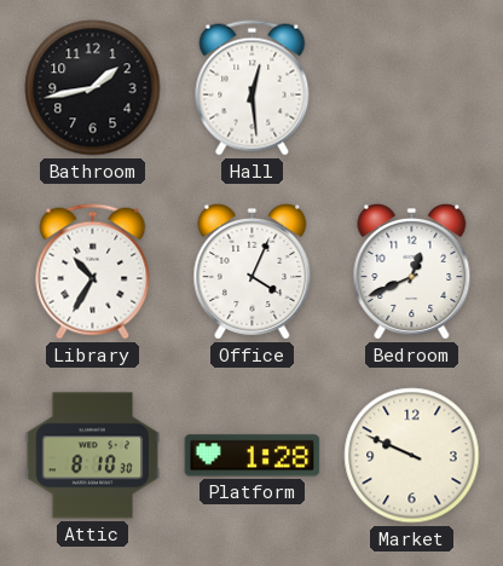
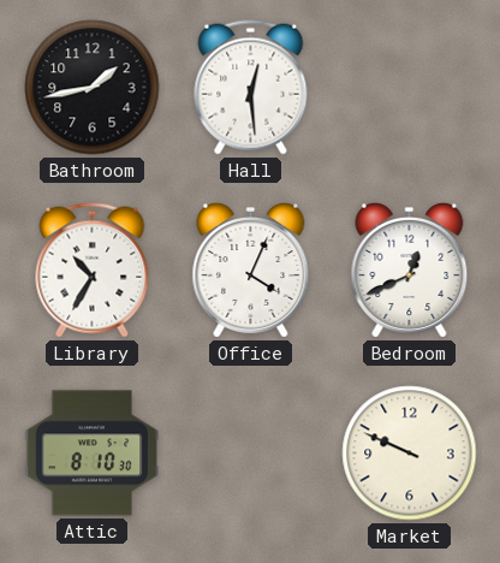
Platform: 1:28 -> none
